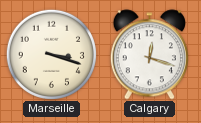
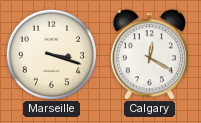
Calgary: 12:18 -> 12:20
